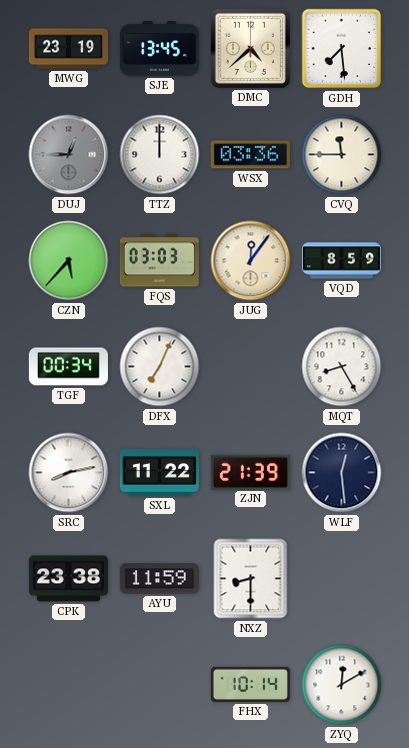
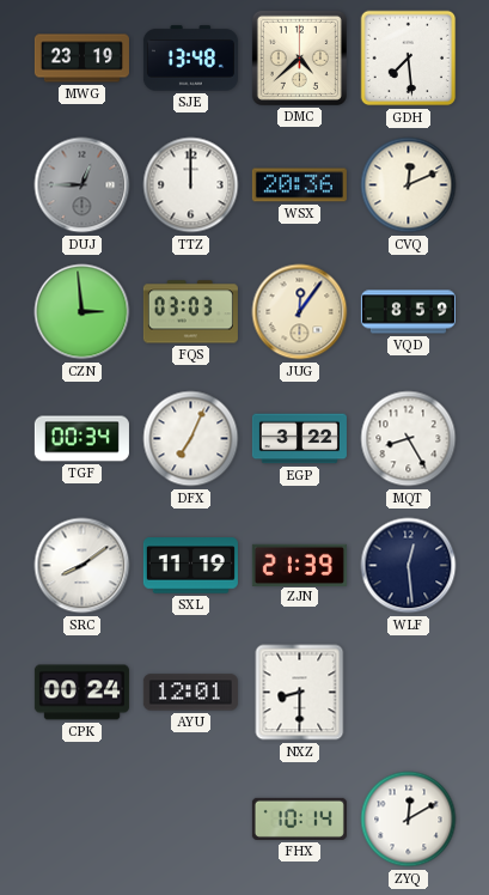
SJE: 13:45 -> 13:48
WSX: 03:36 -> 20:36
CVQ: 11:45 -> 12:11
CZN: 5:37 -> 2:59
EGP: none -> 3:22
SRC: 8:13 -> 8:09
SXL: 11:22 -> 11:19
CPK: 23:38 -> 00:24
AYU: 11:59 -> 12:01
